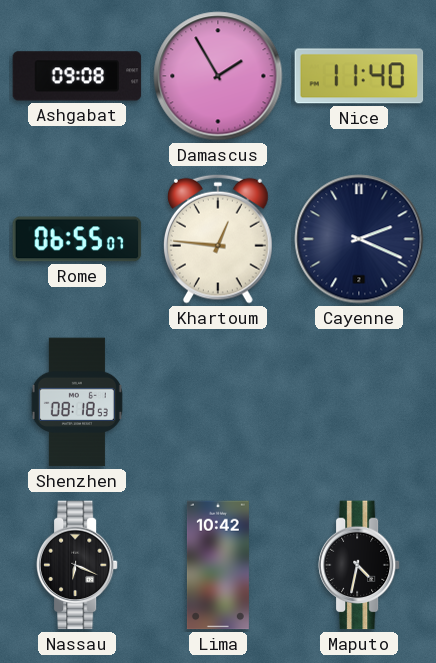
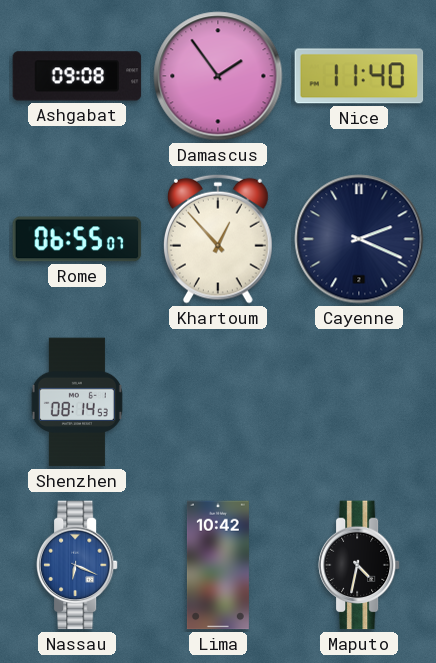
Damascus: 1:55 -> 1:54
Khartoum: 12:46 -> 12:53
Shenzhen: 08:18 -> 08:14
Nassau dial: black -> blue
